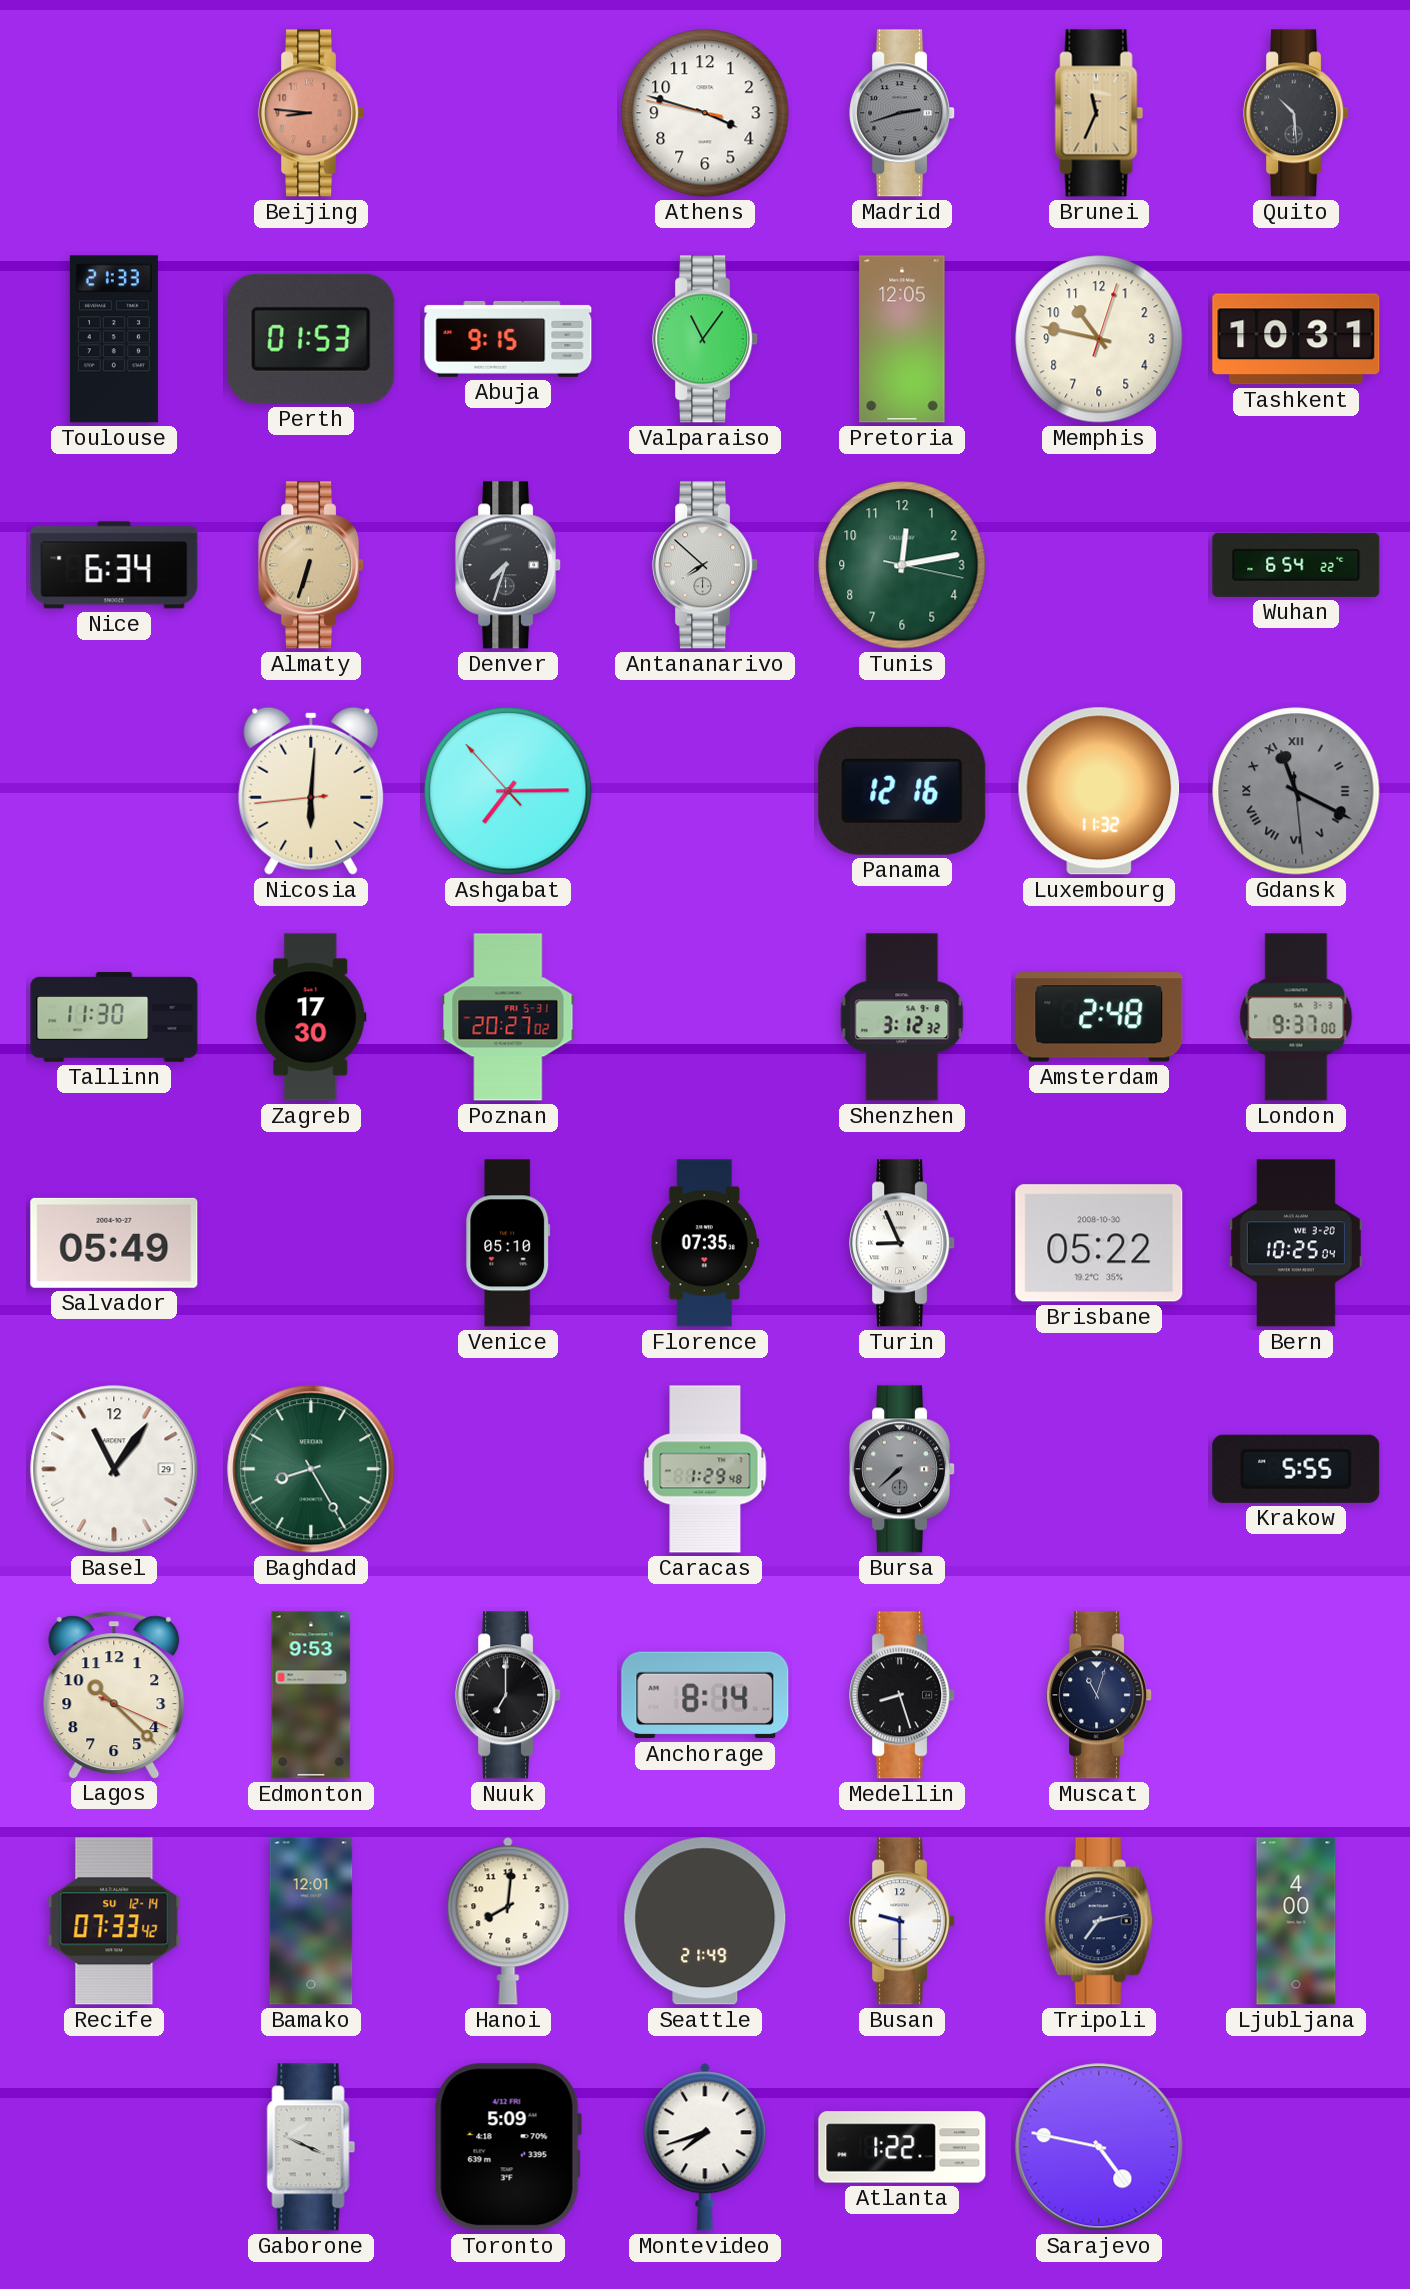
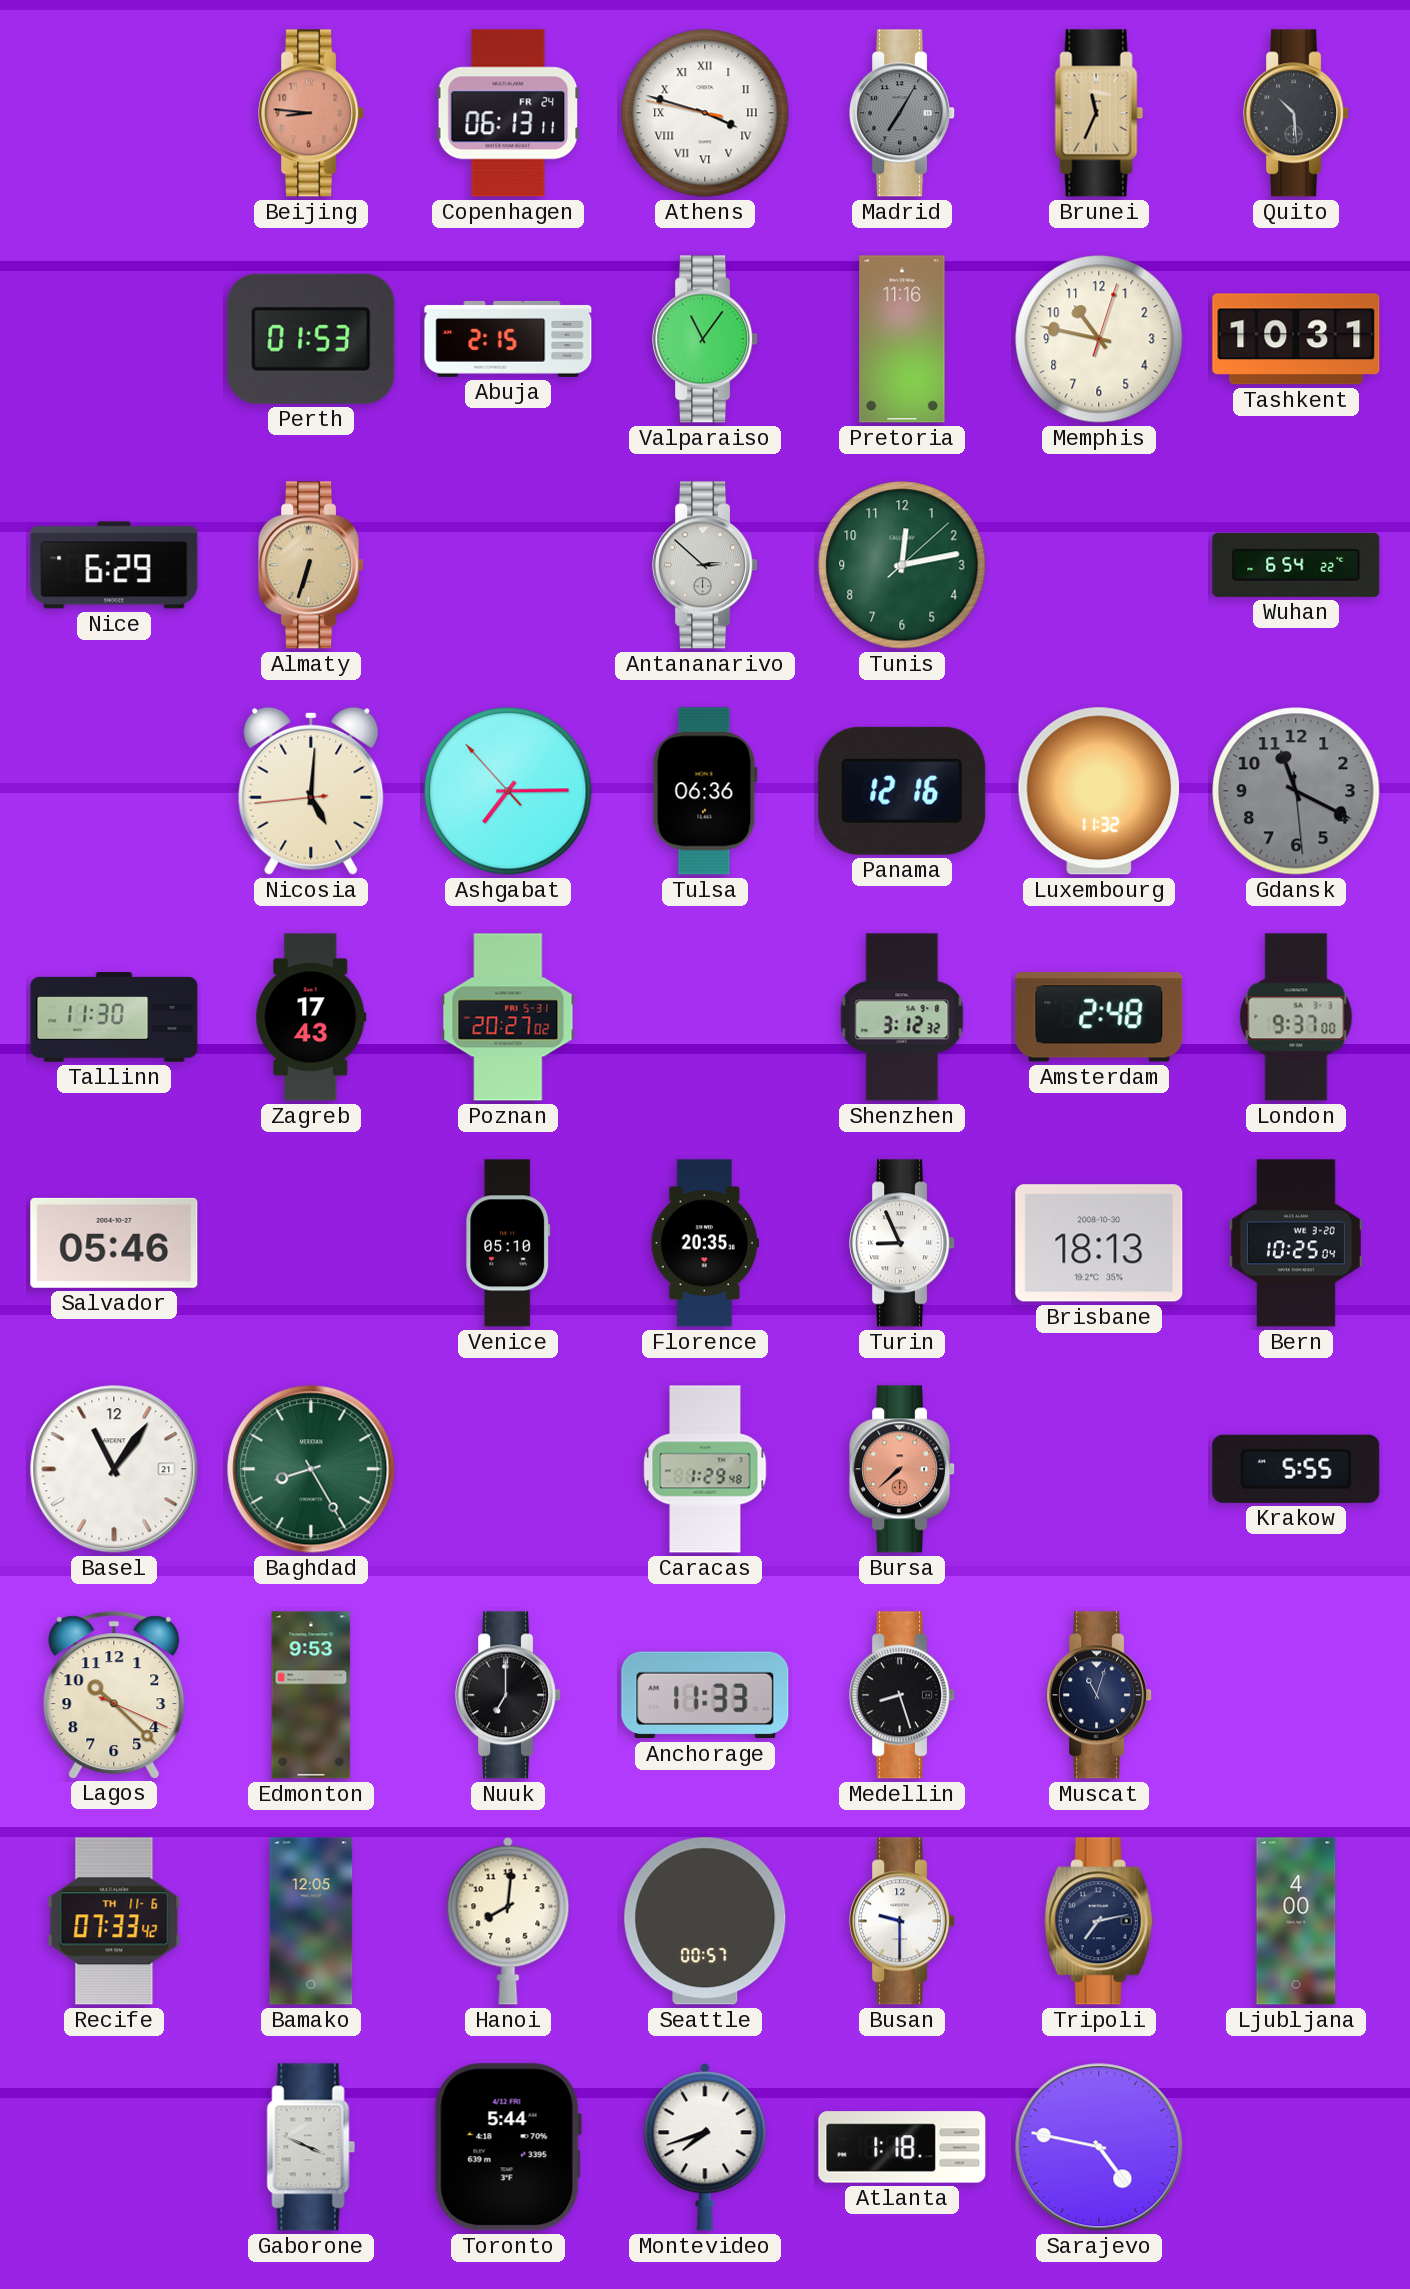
Copenhagen: none -> 06:13
Athens numerals: Arabic -> Roman
Madrid: 2:42 -> 7:05
Toulouse: 21:33 -> none
Abuja: 9:15 -> 2:15
Pretoria: 12:05 -> 11:16
Nice: 6:34 -> 6:29
Denver: 7:33 -> none
Antananarivo: 7:52 -> 2:52
Tunis: 12:13:17 -> 12:13:08
Nicosia: 6:00 -> 5:00
Tulsa: none -> 06:36
Gdansk numerals: Roman -> Arabic
Zagreb: 17:30 -> 17:43
Salvador: 05:49 -> 05:46
Florence: 07:35 -> 20:35
Brisbane: 05:22 -> 18:13
Basel date: 29 -> 21
Bursa dial: grey -> salmon
Anchorage: 8:14 -> 11:33
Recife date: SU 12-14 -> TH 11-6
Bamako: 12:01 -> 12:05
Seattle: 21:49 -> 00:57
Toronto: 5:09 -> 5:44
Atlanta: 1:22 -> 1:18
